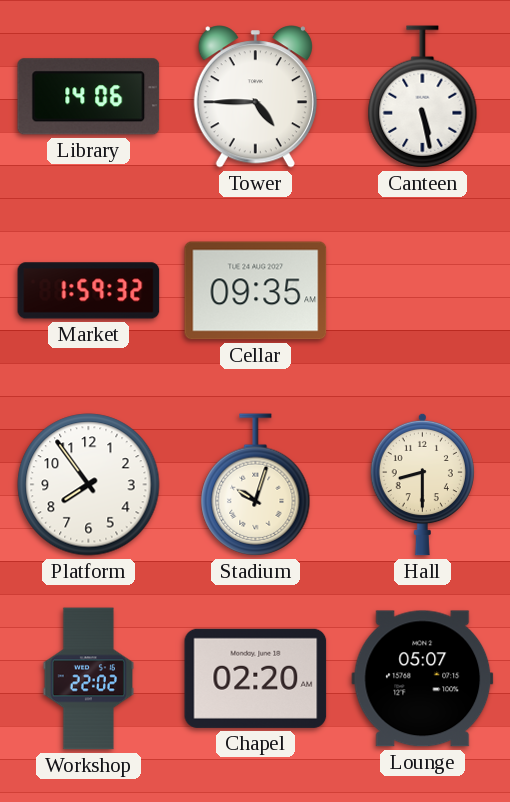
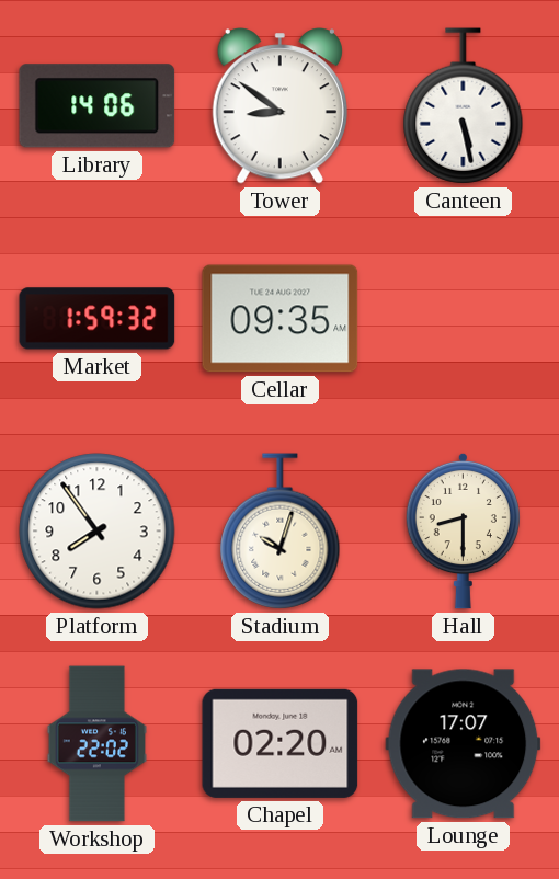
Tower: 4:45 -> 8:51
Lounge: 05:07 -> 17:07
